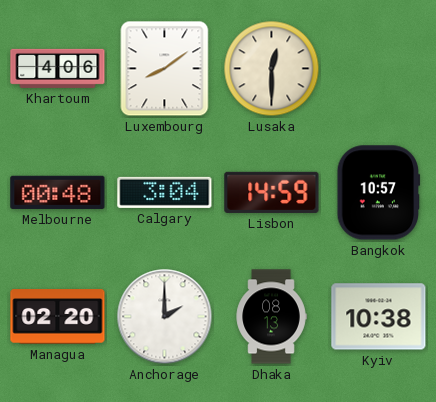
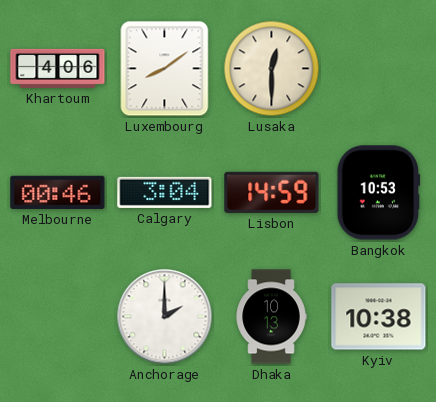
Melbourne: 00:48 -> 00:46
Bangkok: 10:57 -> 10:53
Managua: 02:20 -> none
Dhaka: 08:13 -> 10:13
